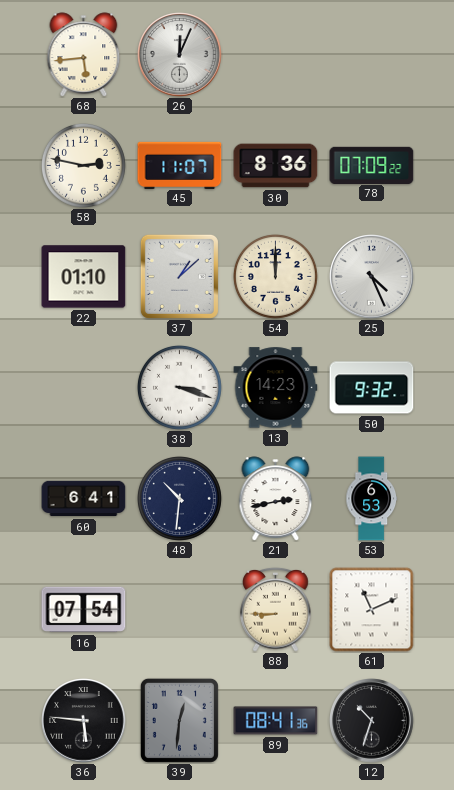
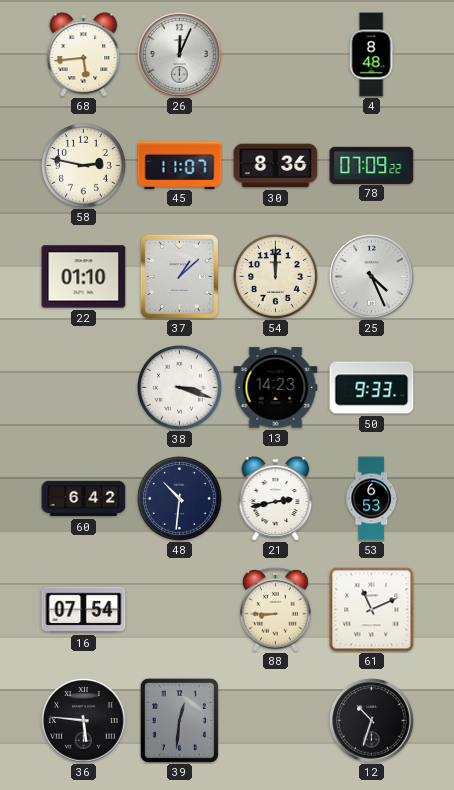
4: none -> 8:48
50: 9:32 -> 9:33
60: 6:41 -> 6:42
89: 08:41 -> none
